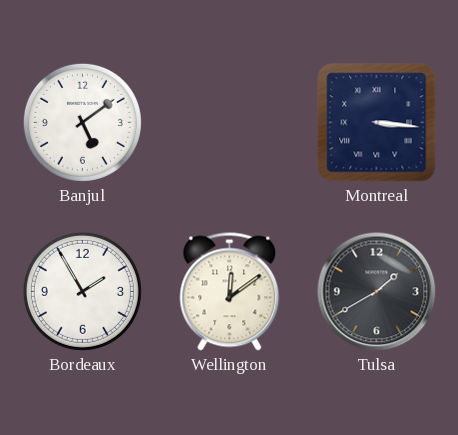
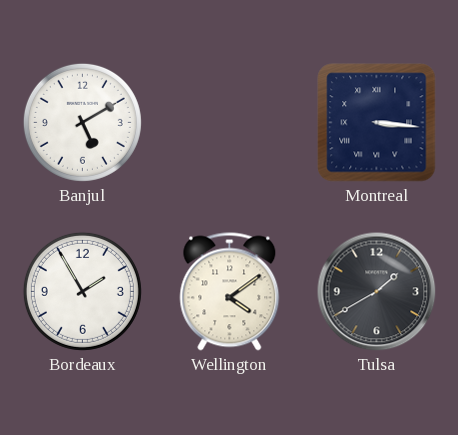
Banjul: 5:09 -> 5:10
Wellington: 12:09 -> 4:09
